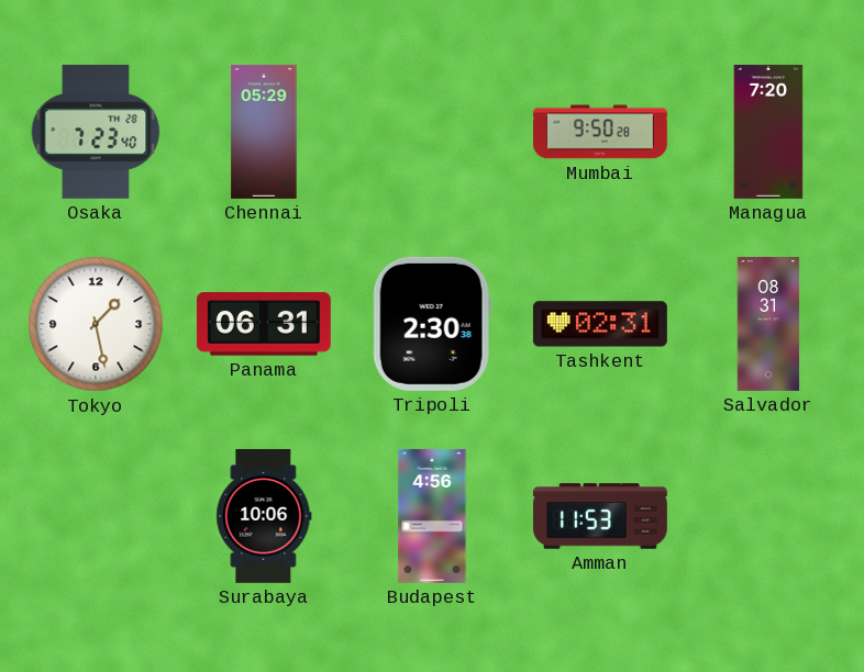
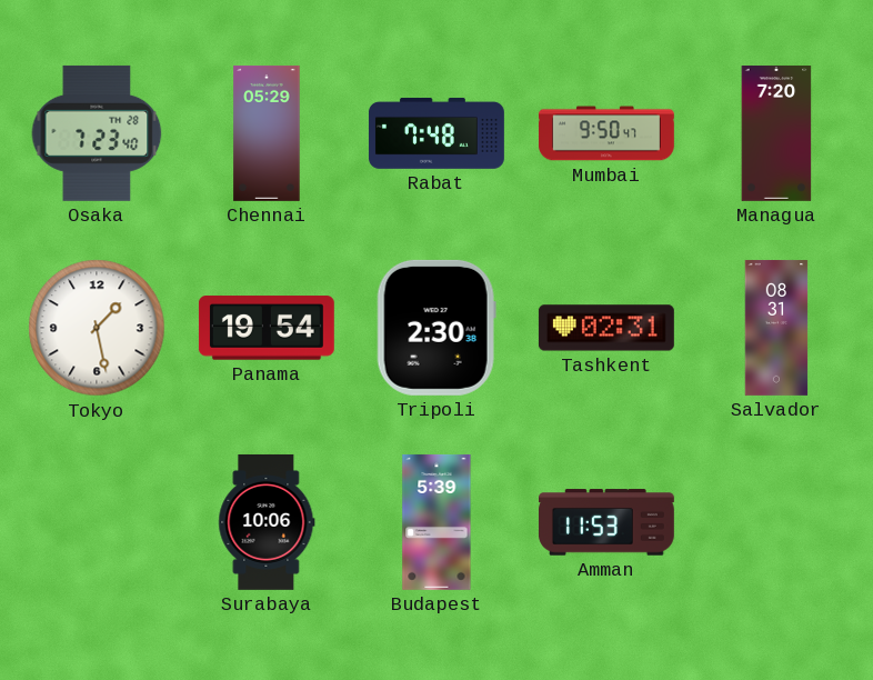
Rabat: none -> 7:48
Mumbai: 9:50:28 -> 9:50:47
Panama: 06:31 -> 19:54
Budapest: 4:56 -> 5:39
